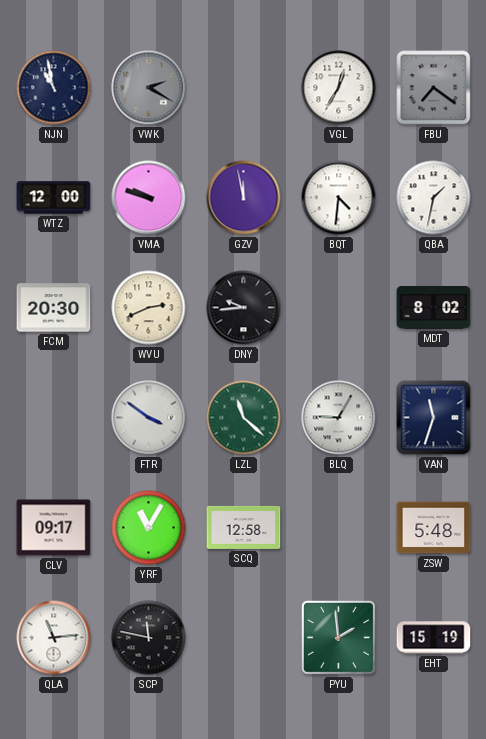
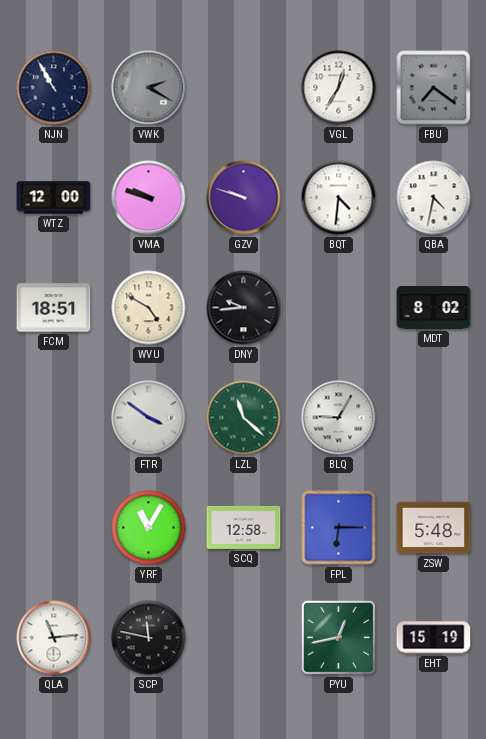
NJN: 10:58 -> 10:55
GZV: 11:58 -> 9:48
QBA: 1:32 -> 4:32
FCM: 20:30 -> 18:51
WVU: 2:41 -> 4:50
VAN: 11:33 -> none
CLV: 09:17 -> none
FPL: none -> 6:15
PYU: 1:59 -> 12:43
